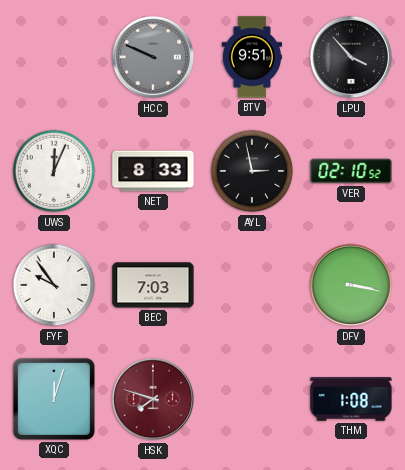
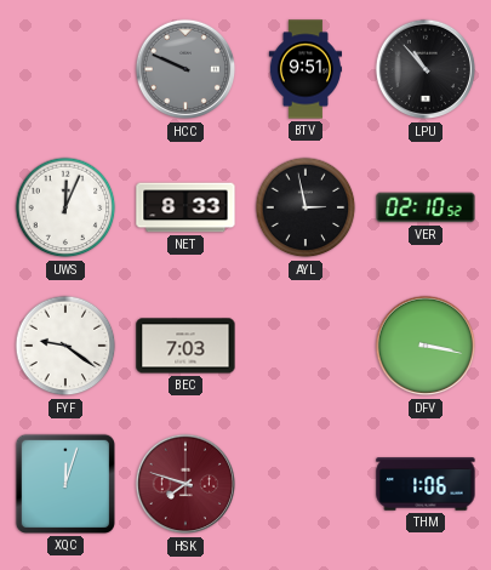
LPU: 3:53 -> 10:53
FYF: 9:54 -> 9:21
THM: 1:08 -> 1:06
